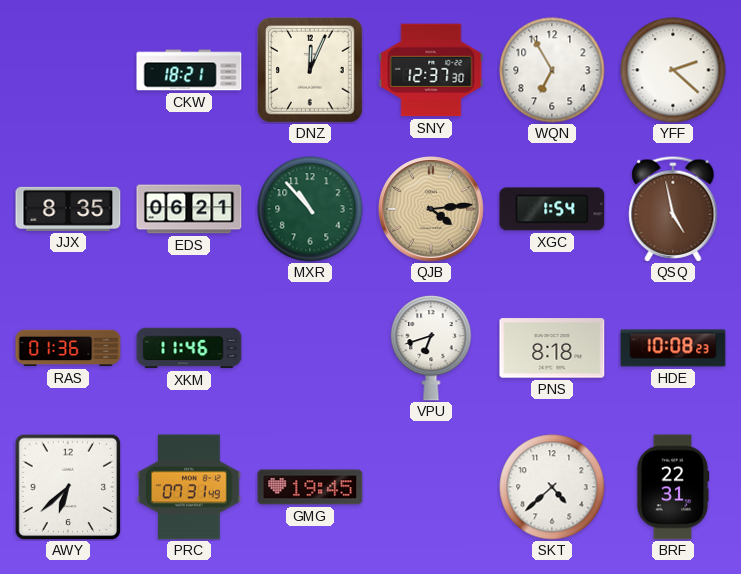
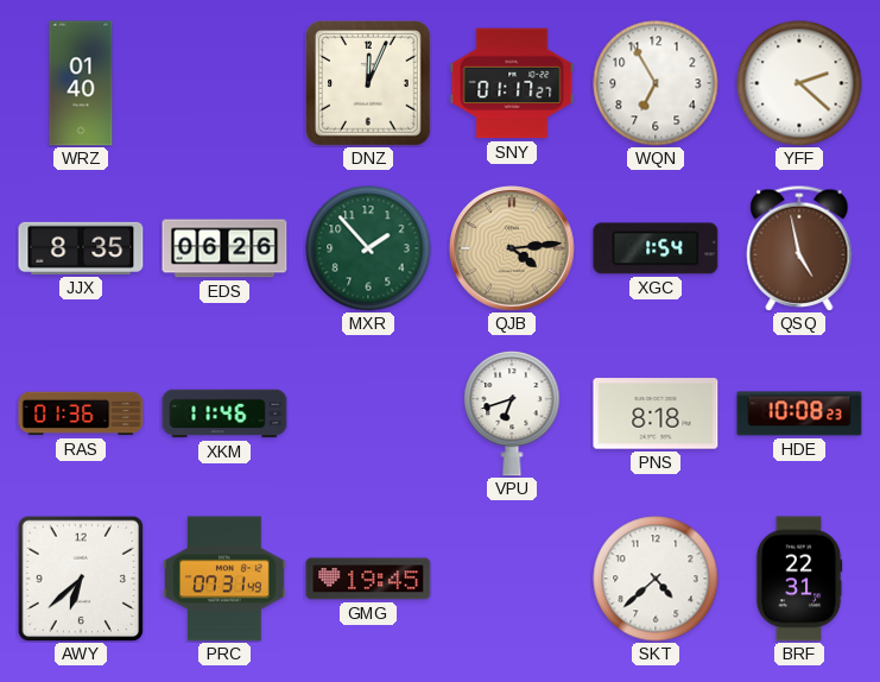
WRZ: none -> 01:40
CKW: 18:21 -> none
SNY: 12:37 -> 01:17
EDS: 06:21 -> 06:26
MXR: 10:53 -> 1:53
